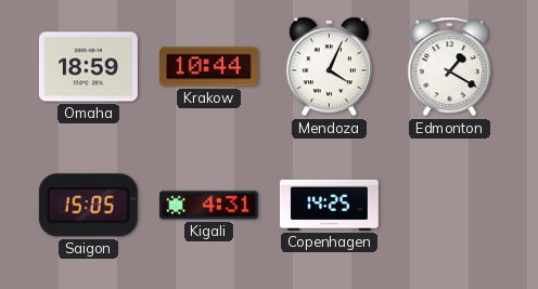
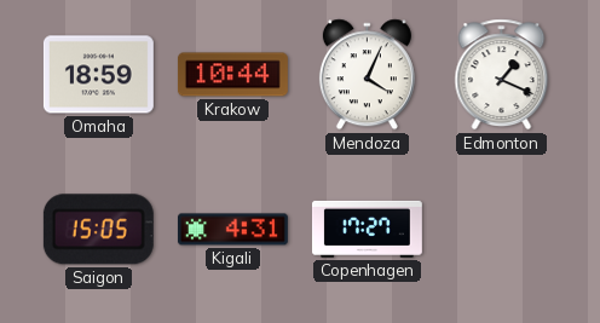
Edmonton: 1:20 -> 1:19
Copenhagen: 14:25 -> 17:27
